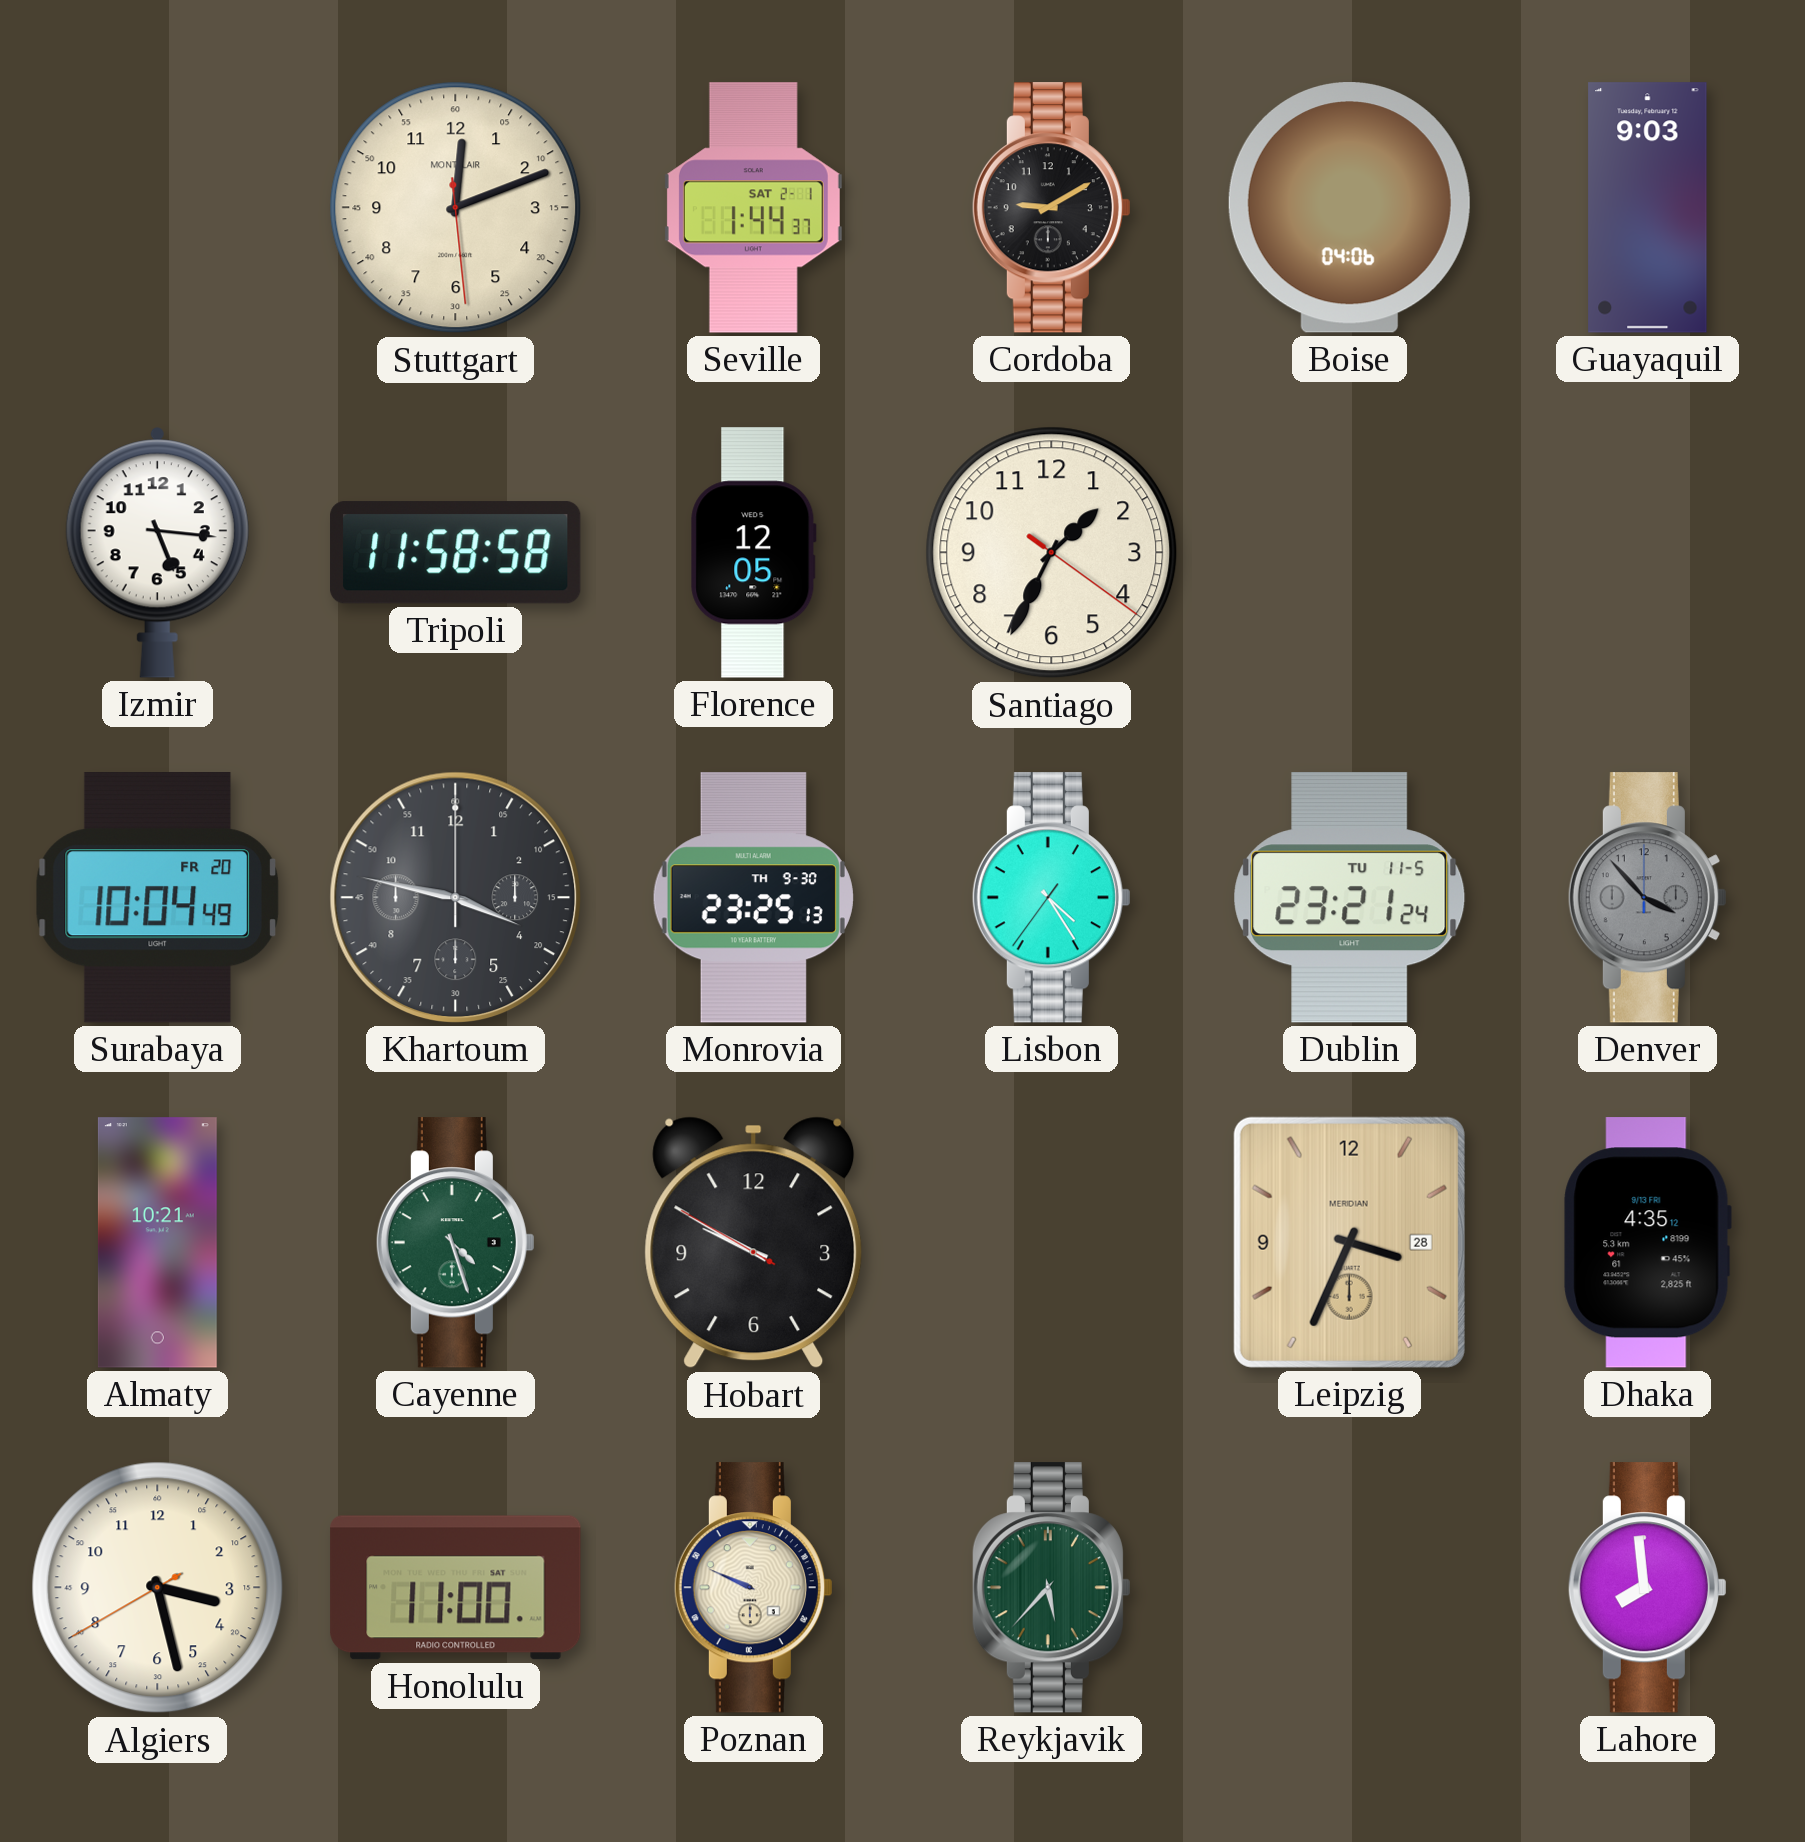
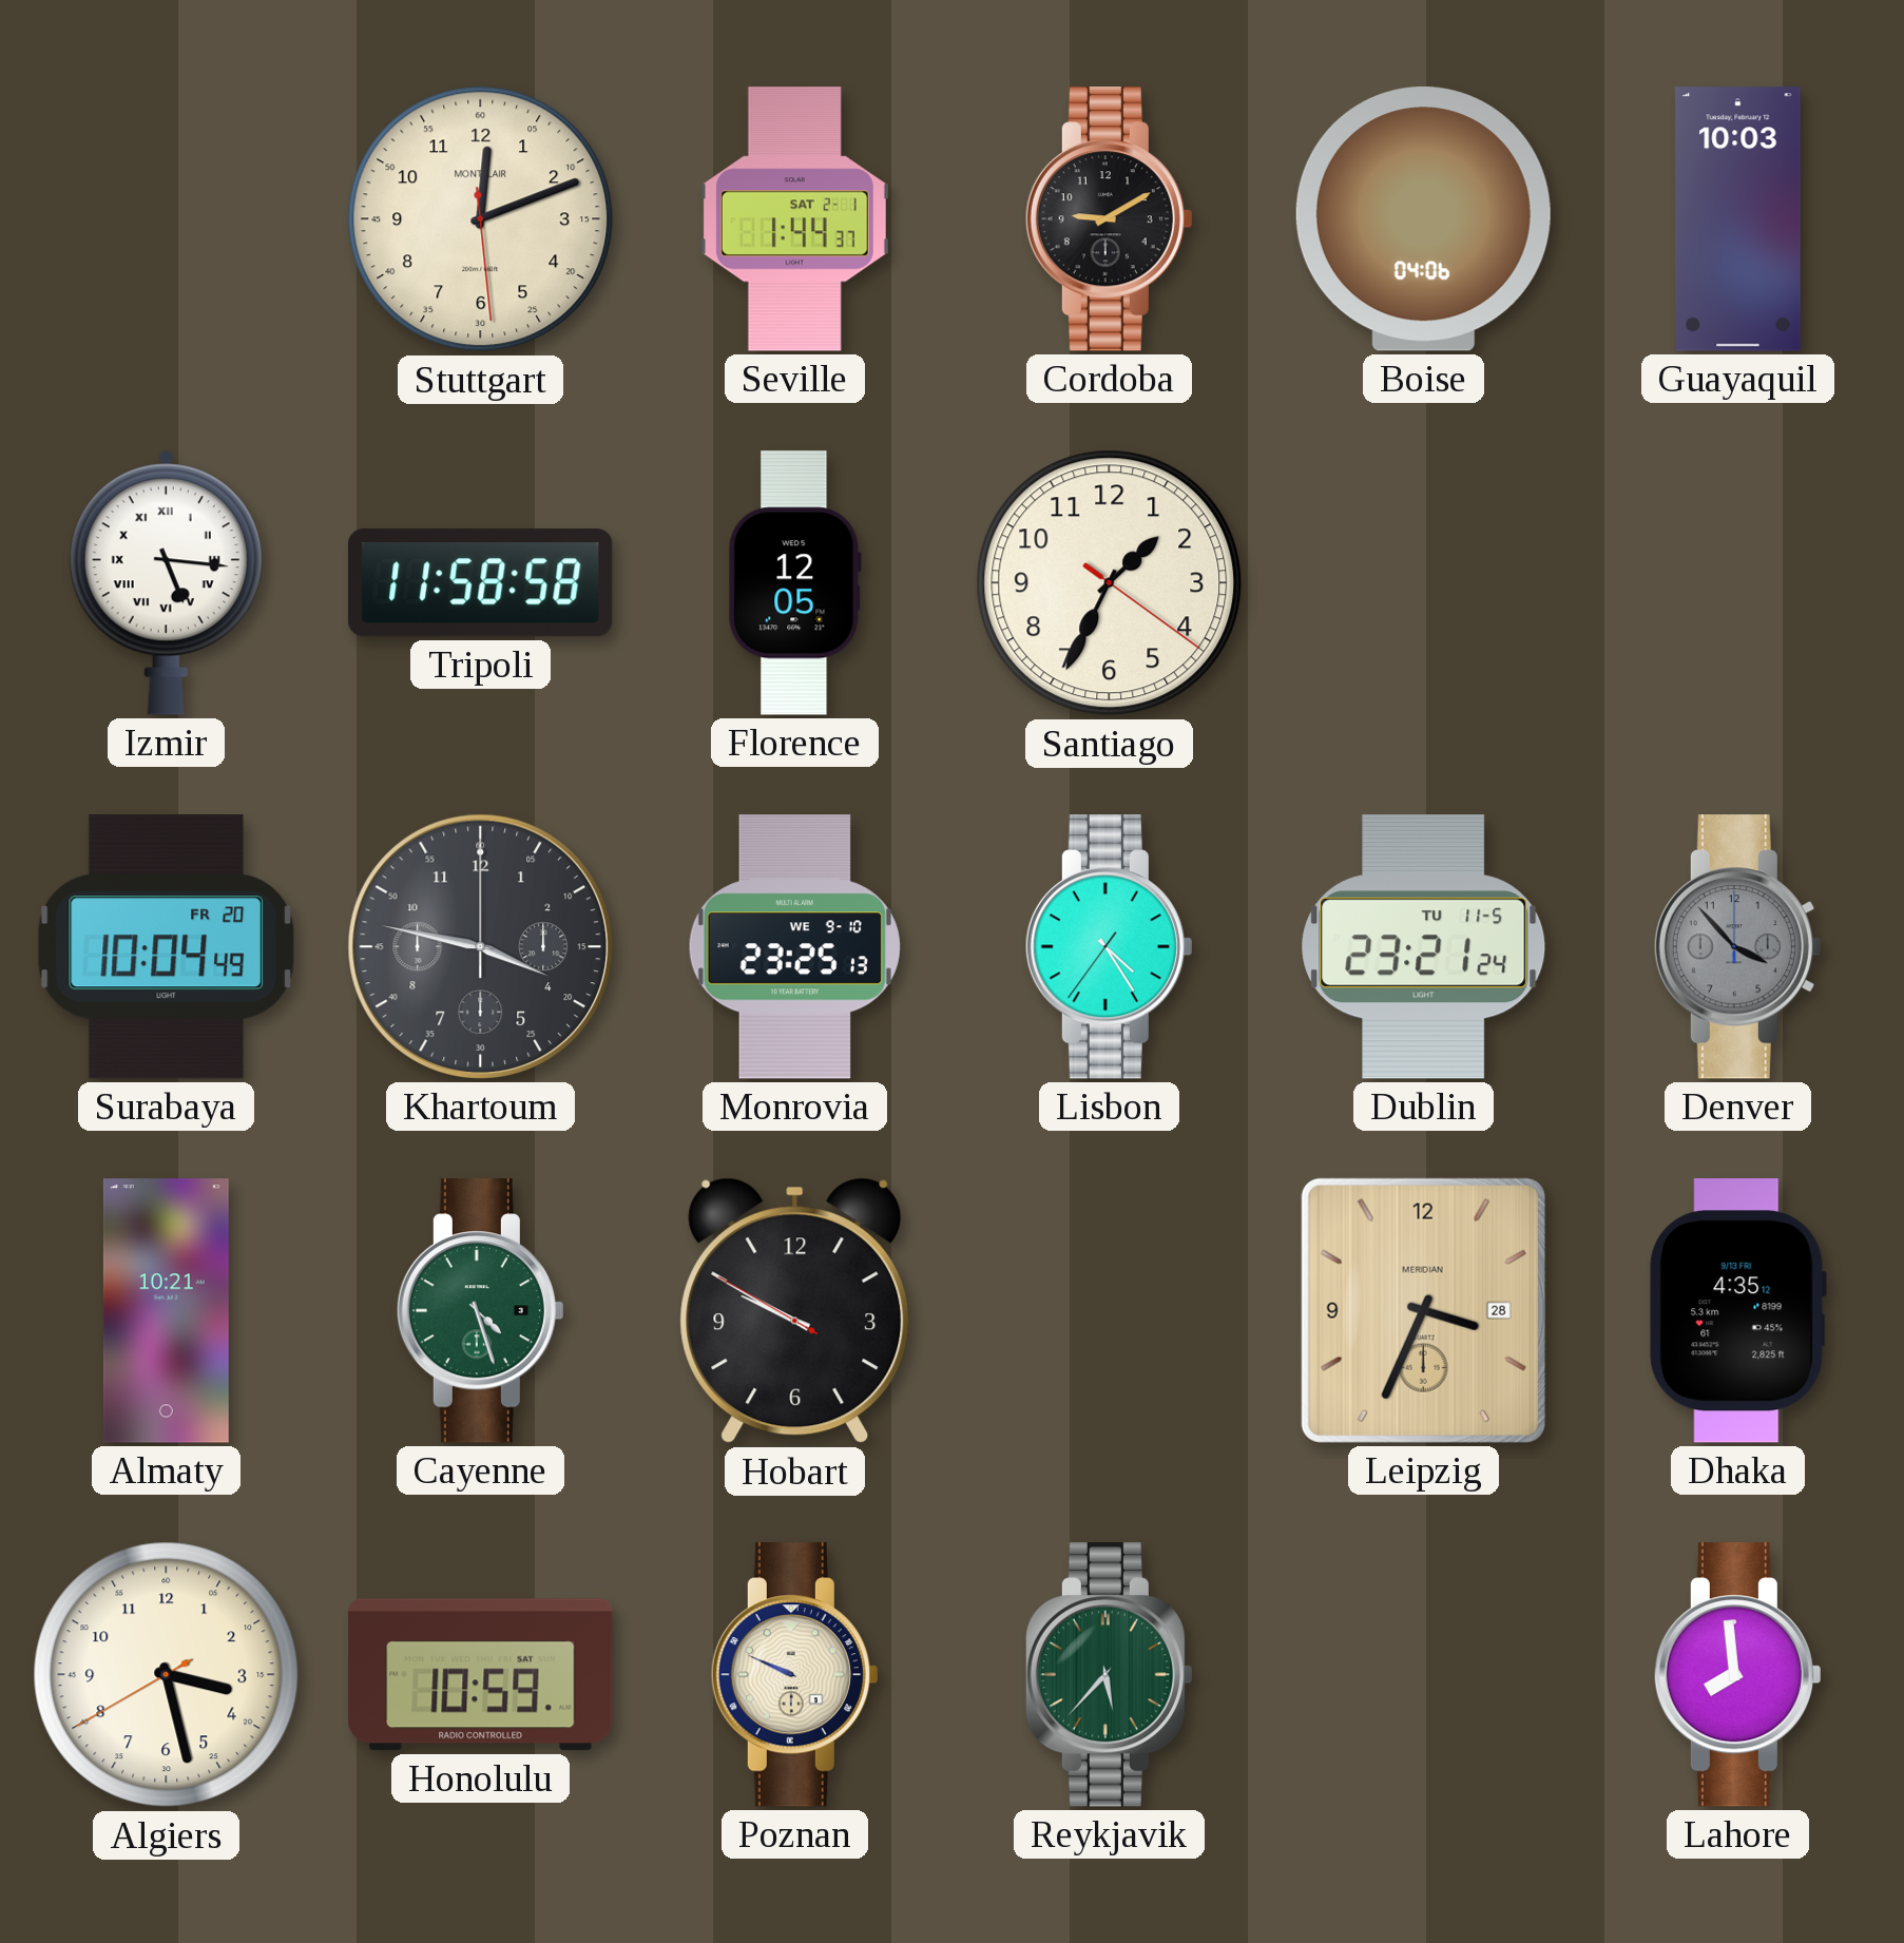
Guayaquil: 9:03 -> 10:03
Izmir numerals: Arabic -> Roman
Monrovia date: TH 9-30 -> WE 9-10
Honolulu: 11:00 -> 10:59
